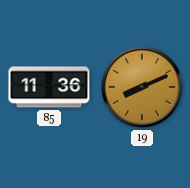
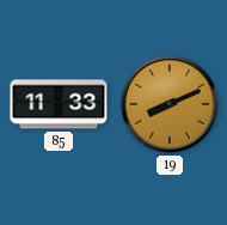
85: 11:36 -> 11:33
